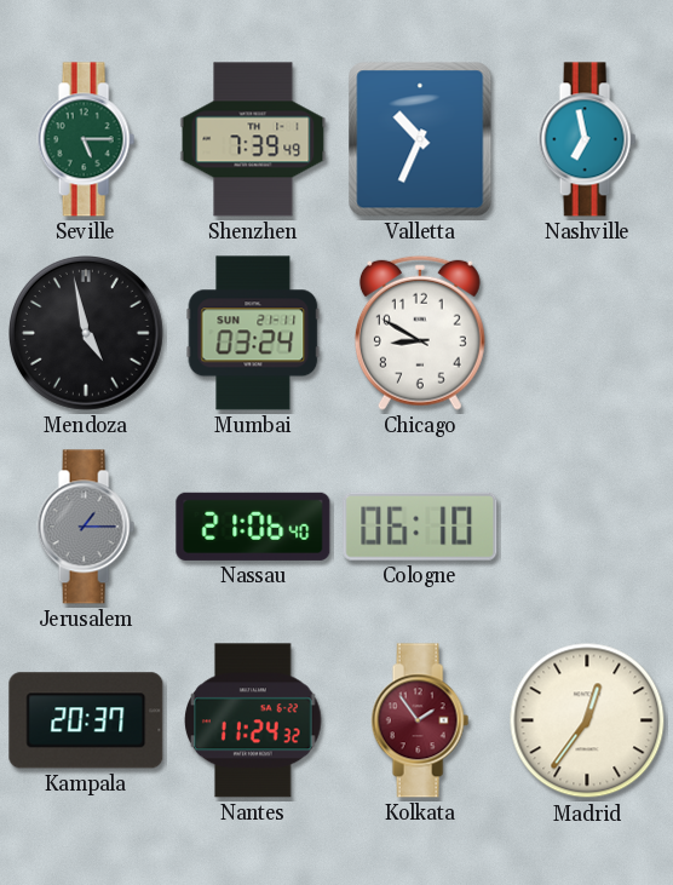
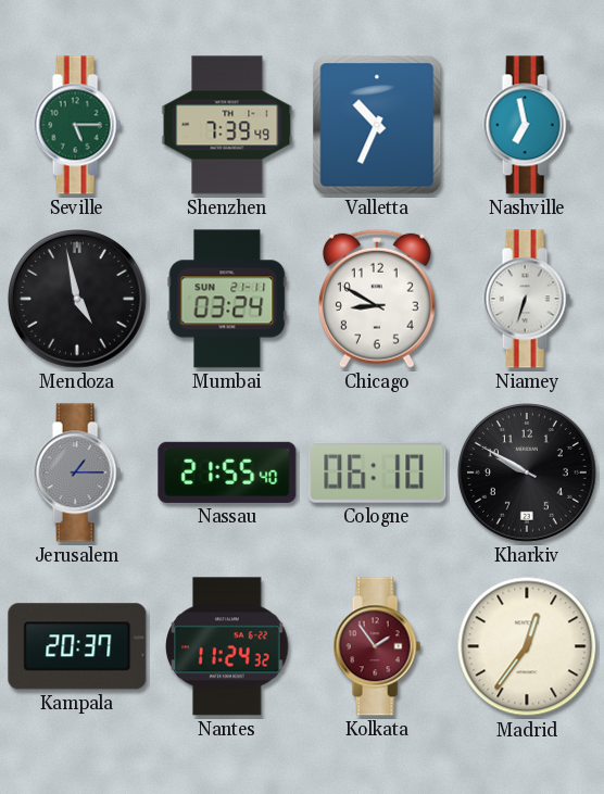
Niamey: none -> 6:33
Nassau: 21:06 -> 21:55
Kharkiv: none -> 9:50
